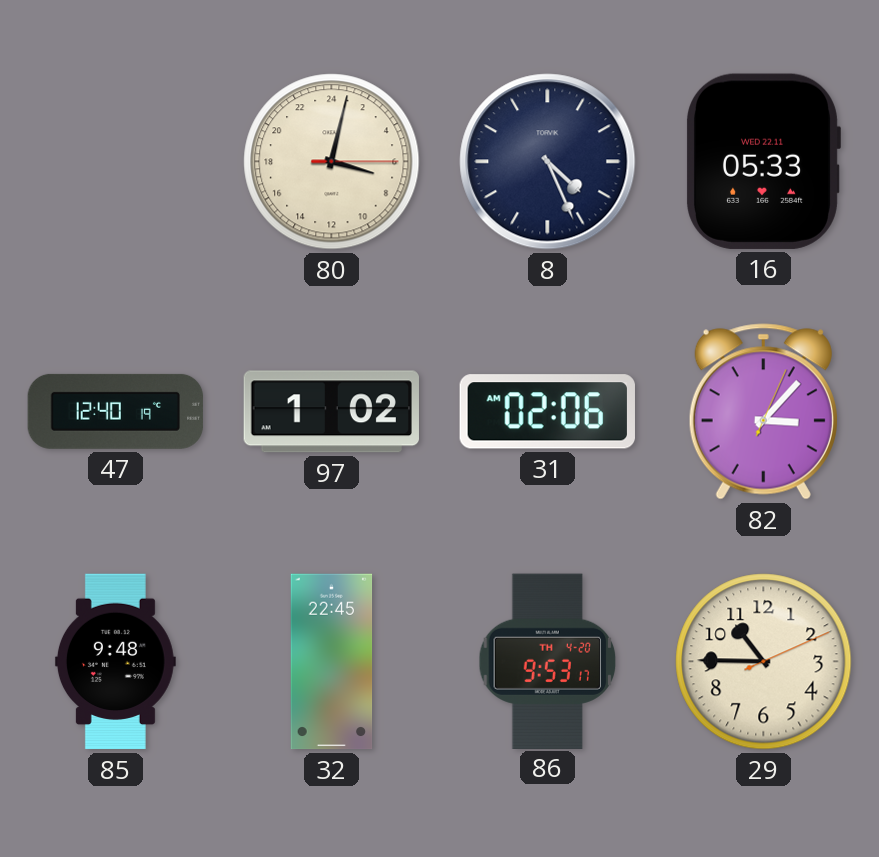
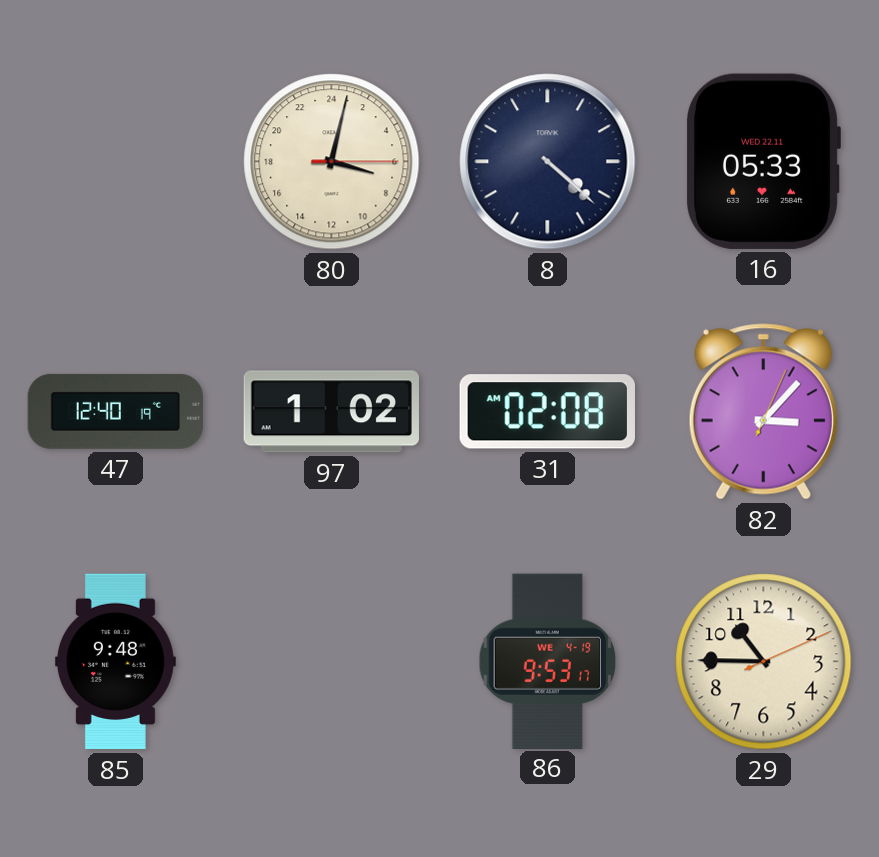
8: 4:26 -> 4:22
31: 02:06 -> 02:08
32: 22:45 -> none
86 date: TH 4-20 -> WE 4-19
